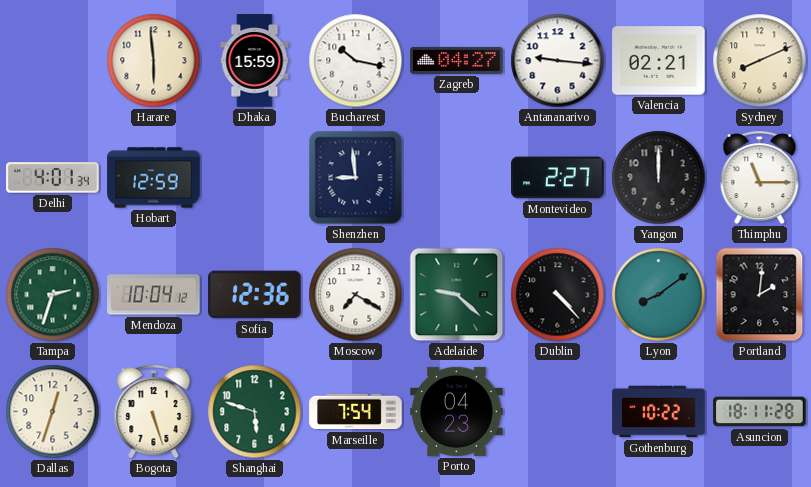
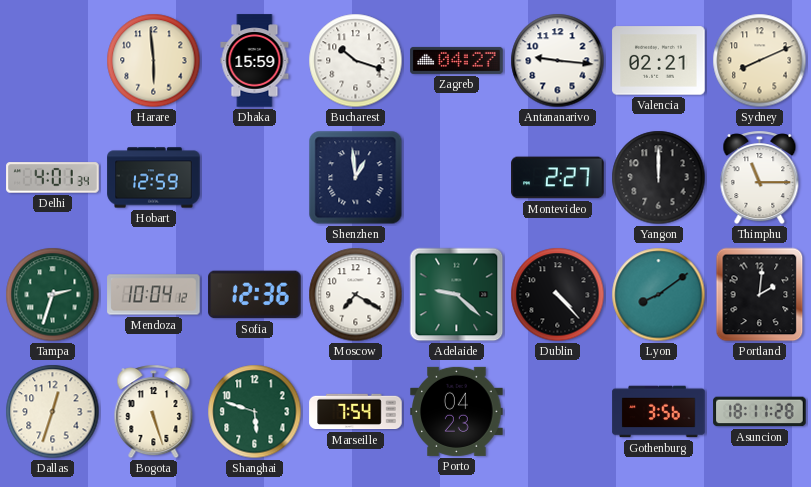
Bucharest: 10:17 -> 10:18
Shenzhen: 8:59 -> 12:59
Gothenburg: 10:22 -> 3:56
